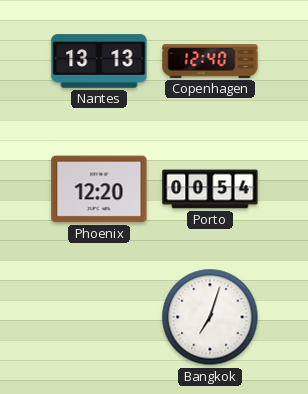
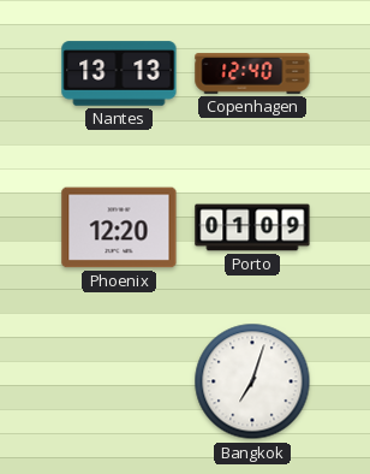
Porto: 00:54 -> 01:09
